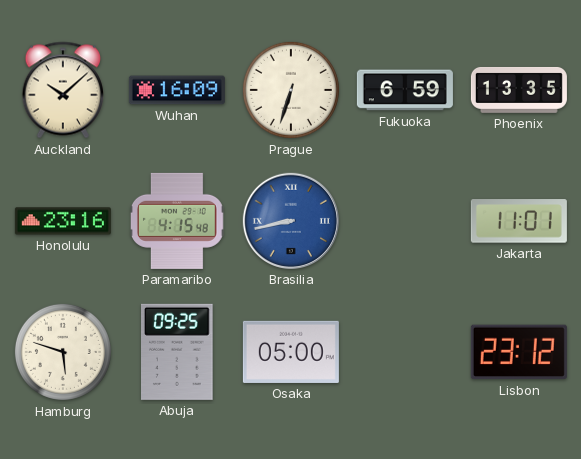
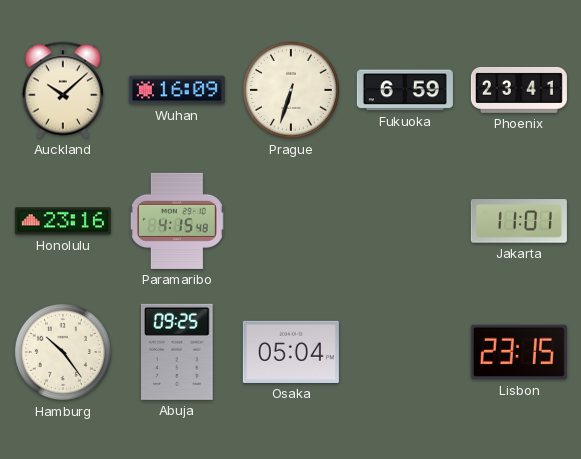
Phoenix: 13:35 -> 23:41
Brasilia: 8:43 -> none
Hamburg: 5:48 -> 10:24
Osaka: 05:00 -> 05:04
Lisbon: 23:12 -> 23:15
